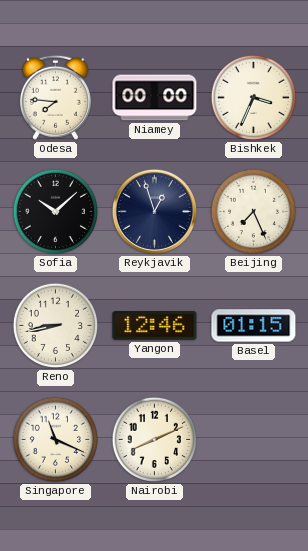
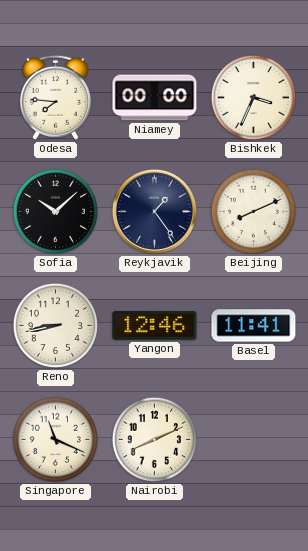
Reykjavik: 12:57 -> 1:24
Beijing: 7:26 -> 8:11
Basel: 01:15 -> 11:41
